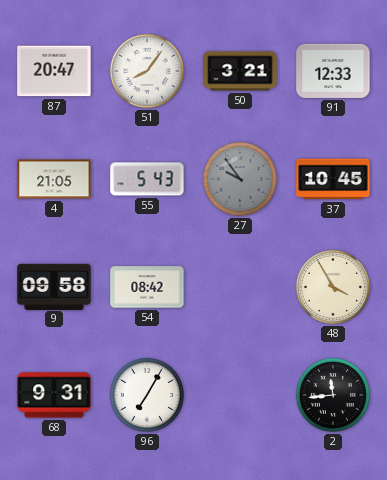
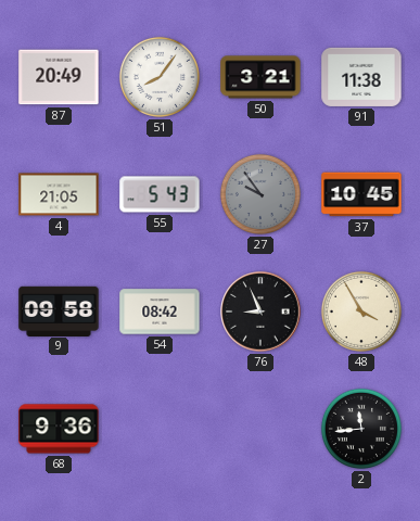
87: 20:47 -> 20:49
91: 12:33 -> 11:38
76: none -> 8:56
68: 9:31 -> 9:36
96: 7:05 -> none
